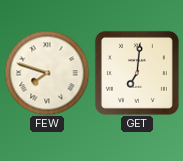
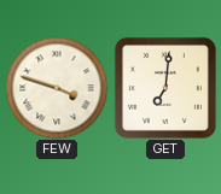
FEW: 7:48 -> 3:48
